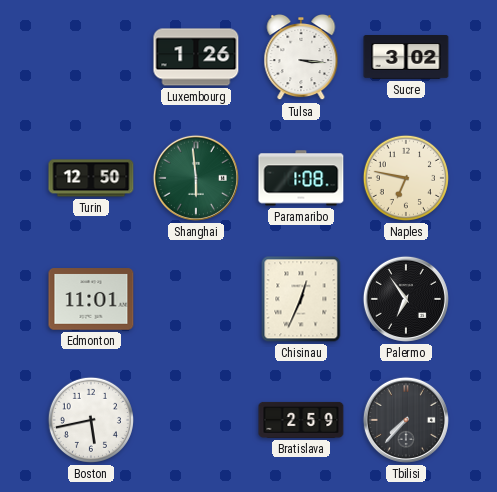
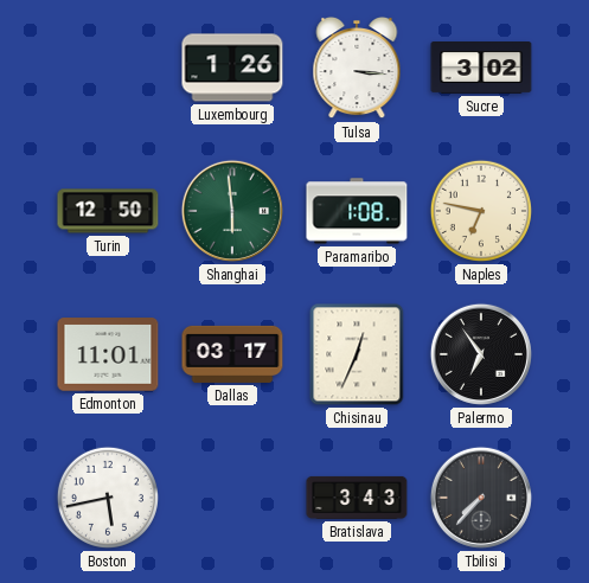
Dallas: none -> 03:17
Bratislava: 2:59 -> 3:43
